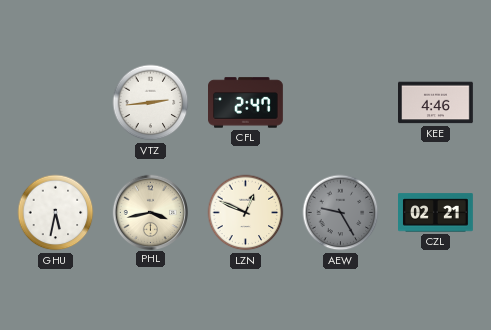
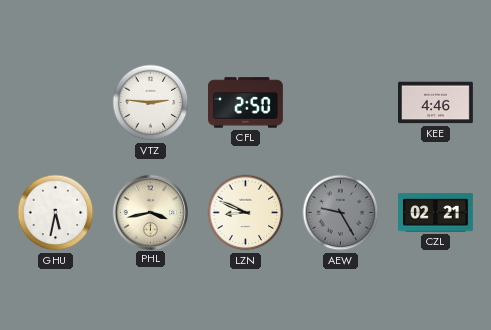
VTZ: 2:44 -> 2:46
CFL: 2:47 -> 2:50
LZN: 12:49 -> 8:49
